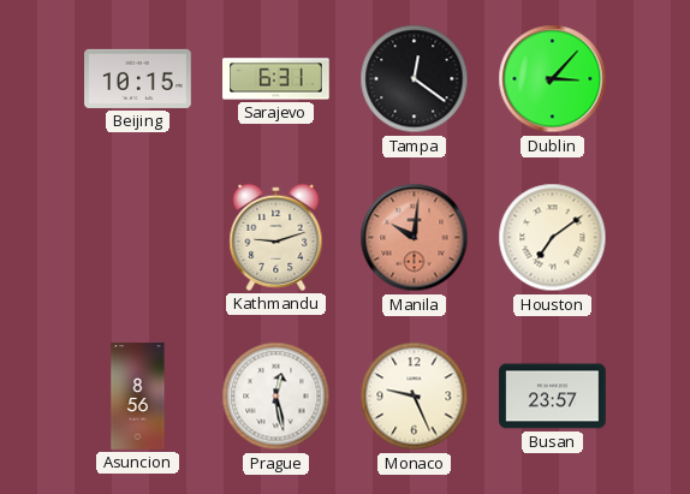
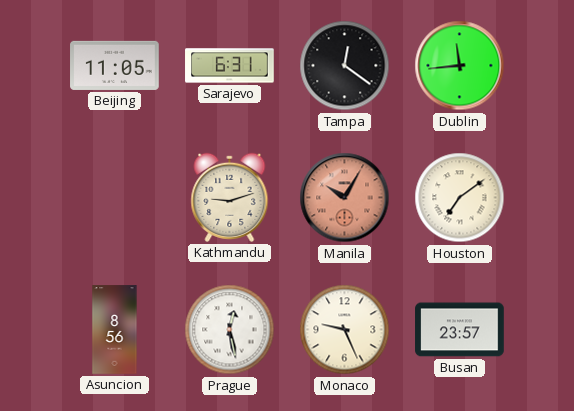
Beijing: 10:15 -> 11:05
Dublin: 3:07 -> 11:44
Manila: 10:01 -> 10:05
